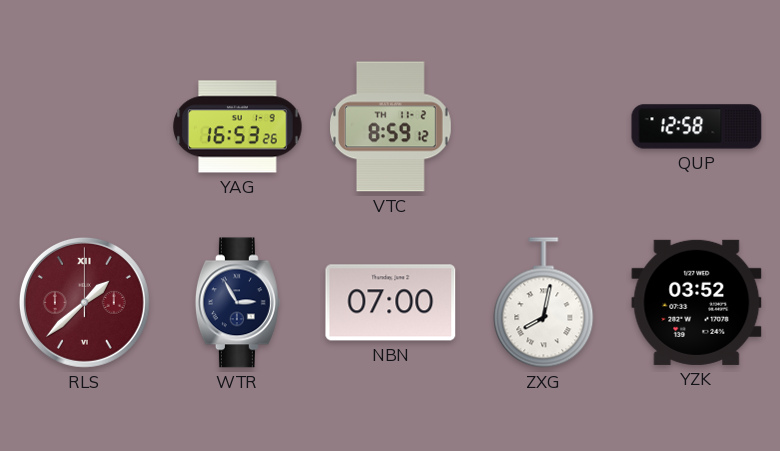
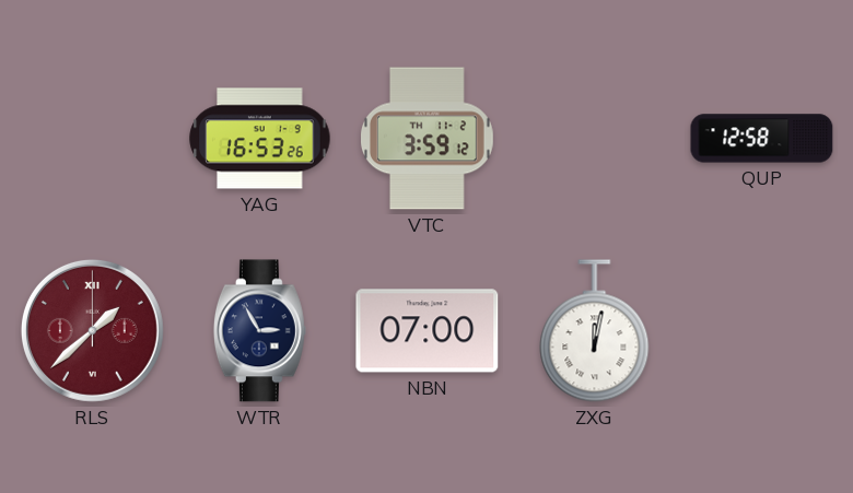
VTC: 8:59 -> 3:59
ZXG: 8:02 -> 12:02
YZK: 03:52 -> none
